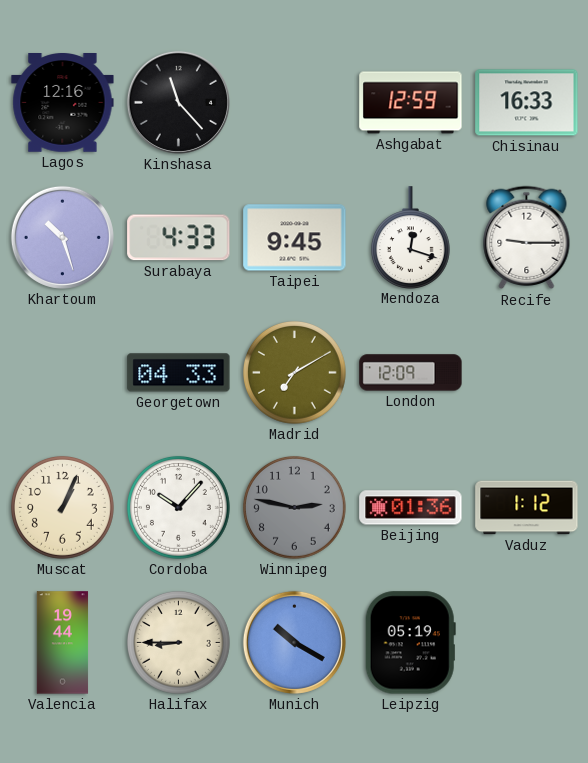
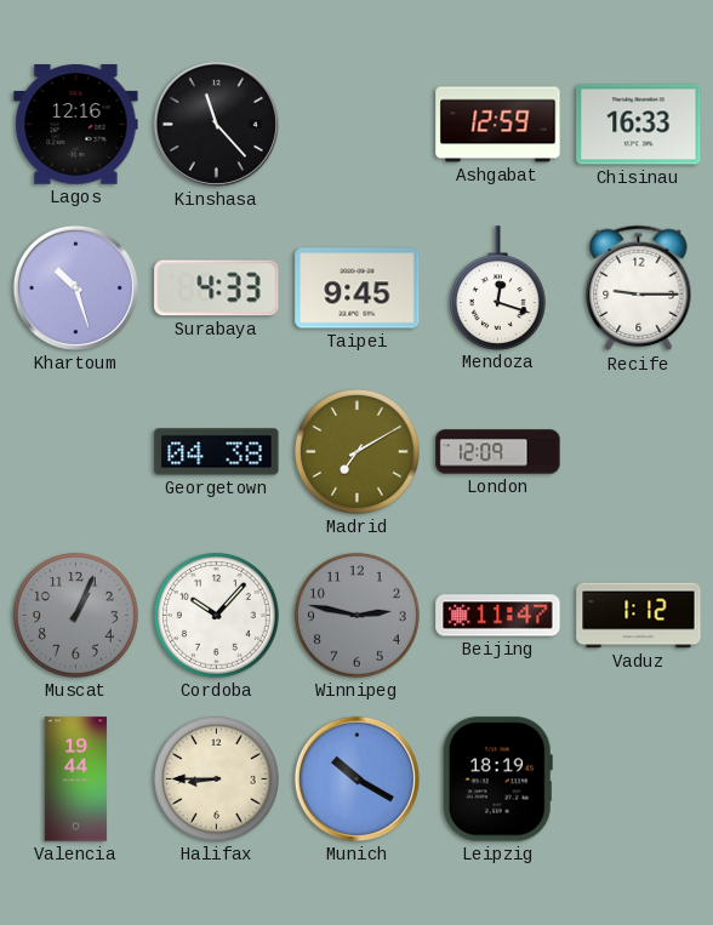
Georgetown: 04:33 -> 04:38
Muscat dial: cream -> grey
Beijing: 01:36 -> 11:47
Leipzig: 05:19 -> 18:19
